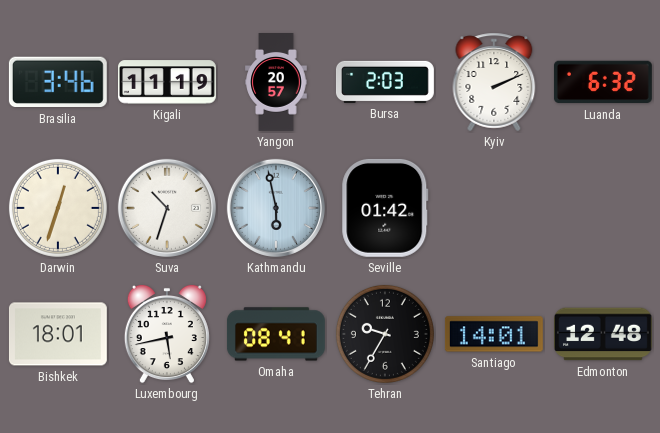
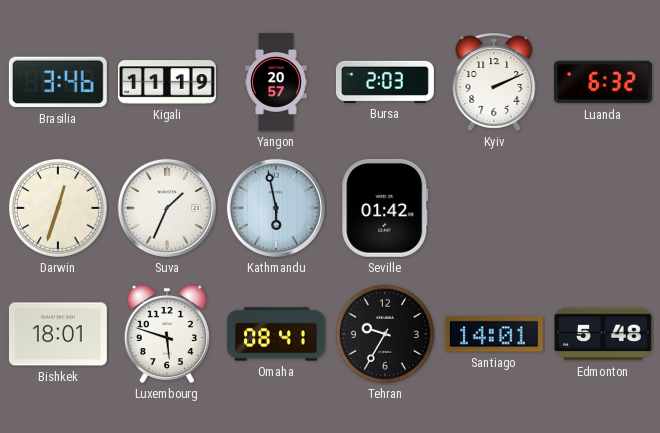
Suva: 10:33 -> 1:34
Luxembourg: 5:43 -> 5:48
Edmonton: 12:48 -> 5:48
